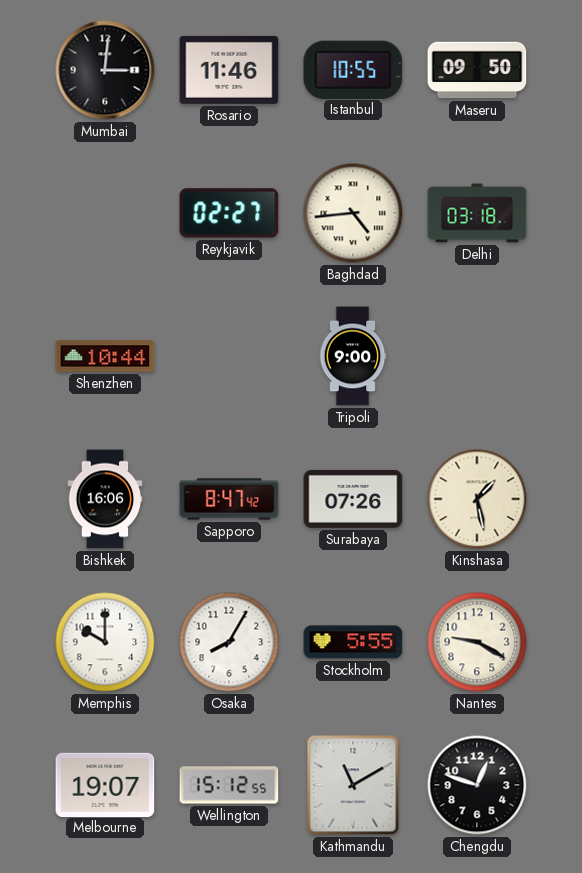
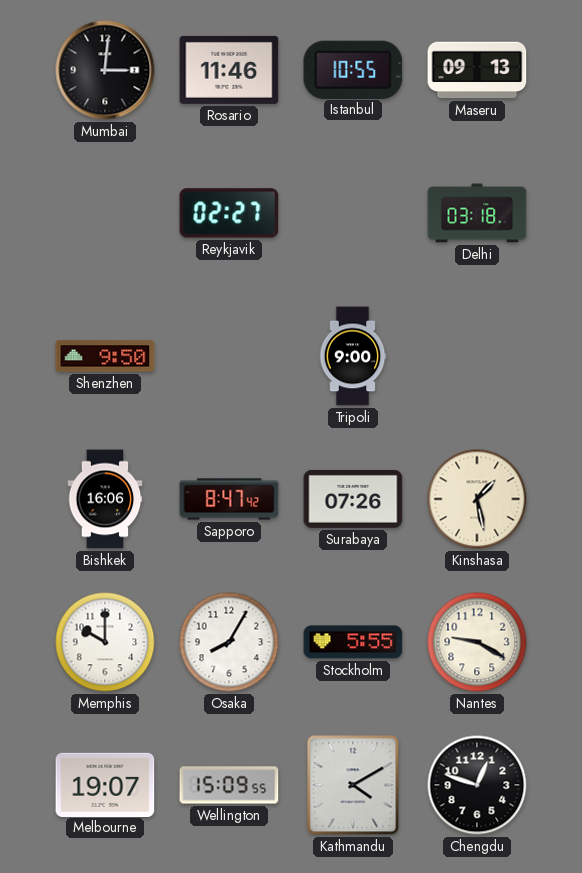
Maseru: 09:50 -> 09:13
Baghdad: 4:44 -> none
Shenzhen: 10:44 -> 9:50
Wellington: 15:12 -> 15:09
Kathmandu: 11:10 -> 4:10
